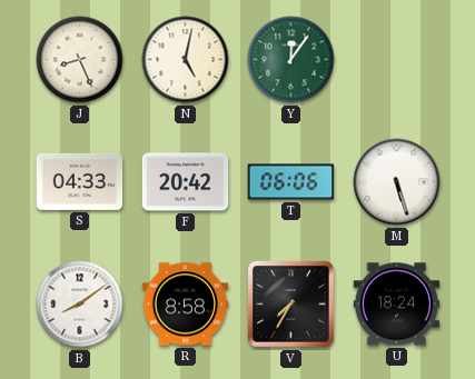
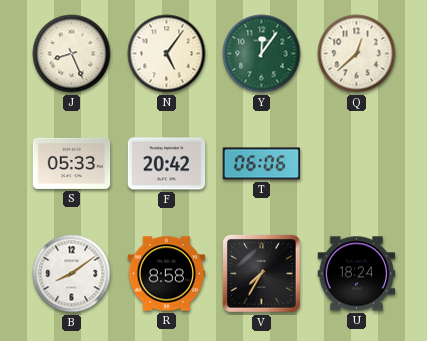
N: 5:02 -> 5:06
Q: none -> 12:38
S: 04:33 -> 05:33
M: 5:27 -> none
